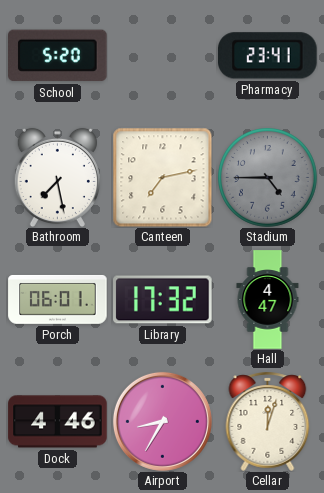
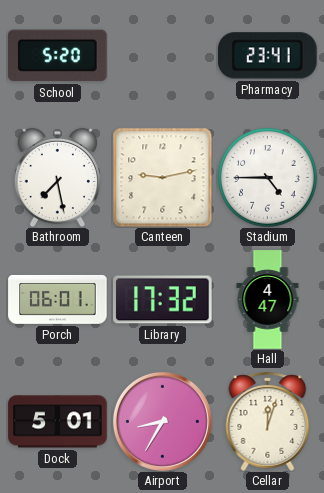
Canteen: 7:13 -> 9:13
Stadium dial: grey -> white
Dock: 4:46 -> 5:01
